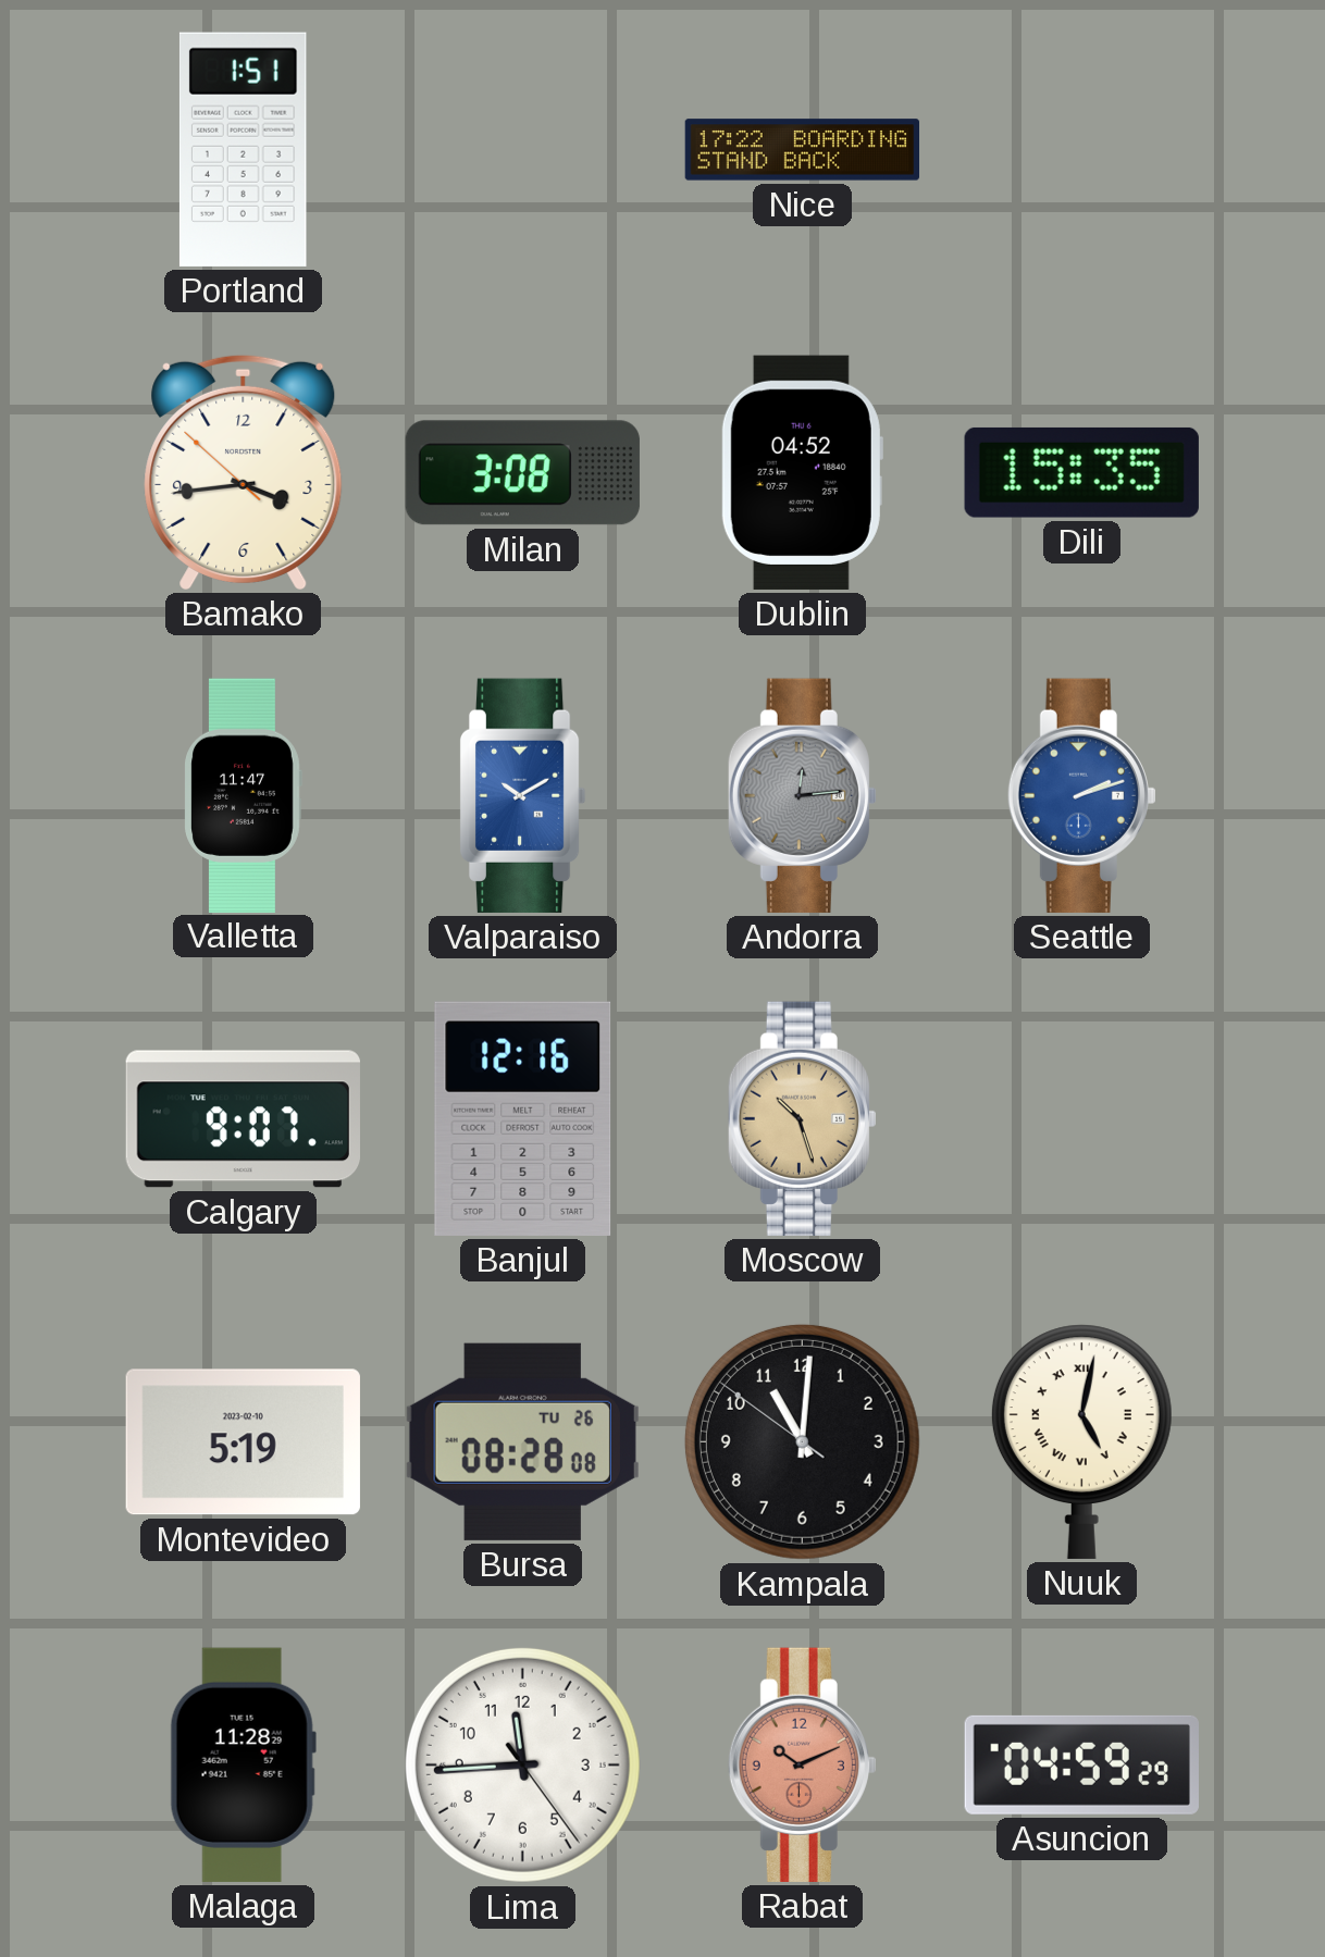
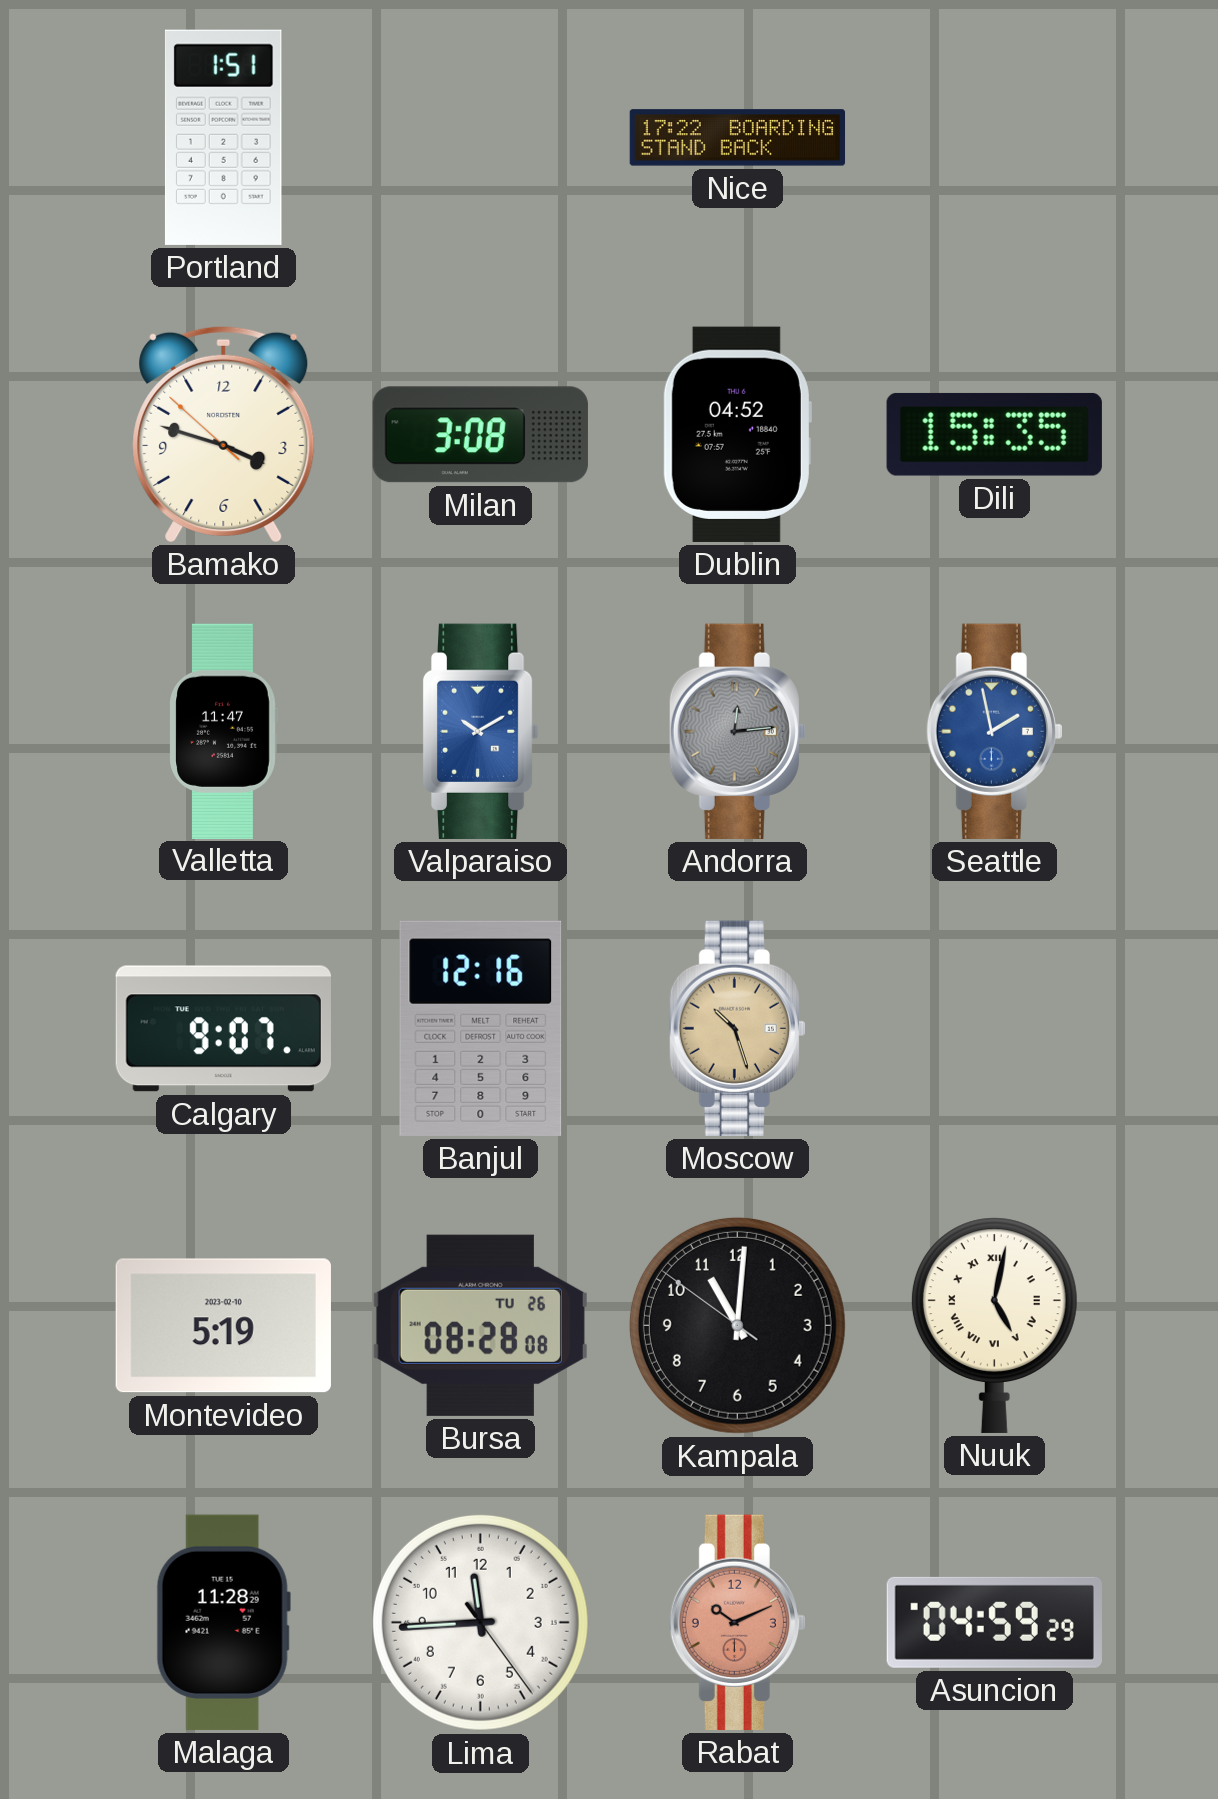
Bamako: 3:43 -> 3:47
Seattle: 2:12 -> 1:58
